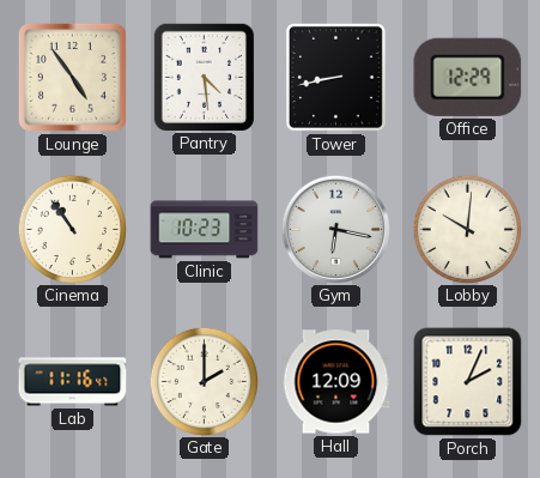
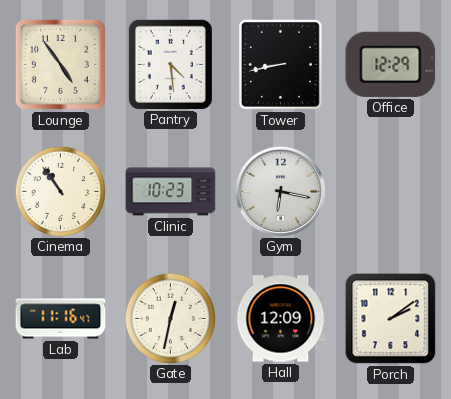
Lobby: 10:01 -> none
Gate: 2:00 -> 12:32
Porch: 2:04 -> 2:09
